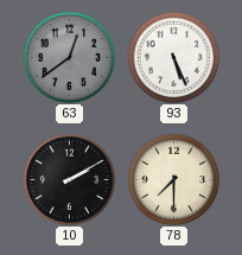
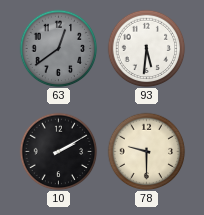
93: 5:26 -> 5:31
78: 7:30 -> 9:30
